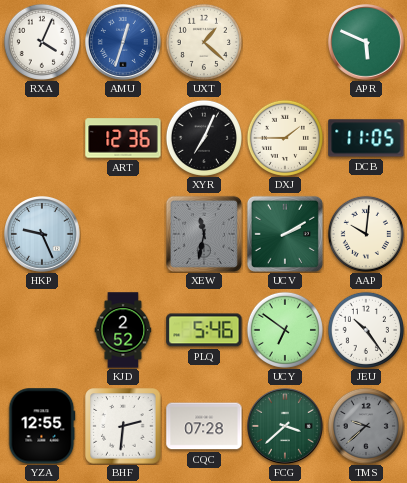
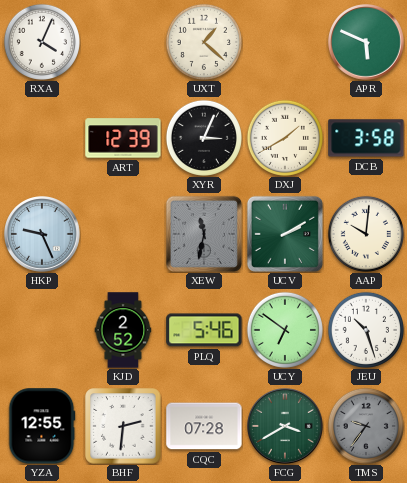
AMU: 12:33 -> none
ART: 12:36 -> 12:39
XYR: 7:04 -> 3:04
DXJ: 1:45 -> 1:40
DCB: 11:05 -> 3:58
JEU: 10:24 -> 10:27
FCG: 3:38 -> 3:40
TMS: 9:38 -> 9:36
